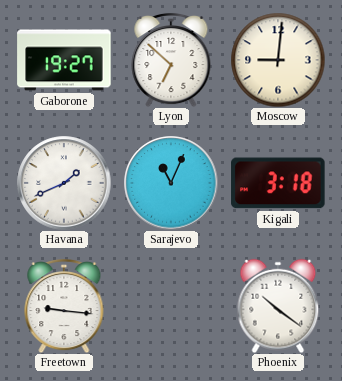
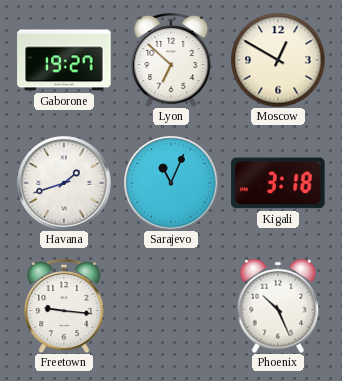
Moscow: 9:01 -> 12:50
Havana: 1:41 -> 1:42
Phoenix: 10:21 -> 10:26
